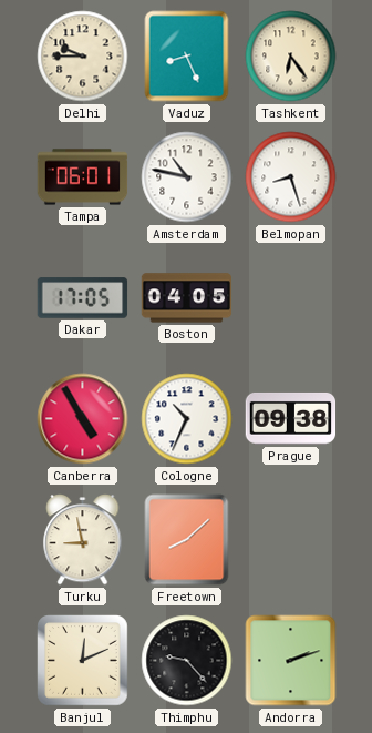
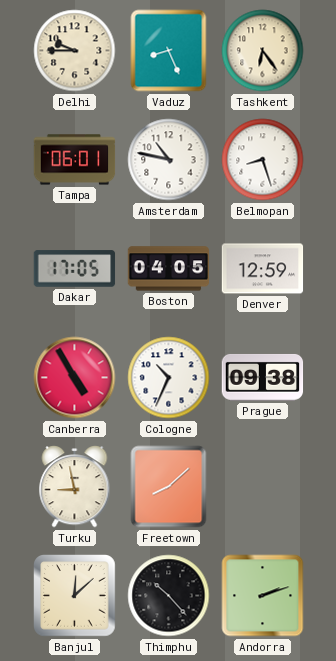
Denver: none -> 12:59
Banjul: 12:11 -> 12:08
Thimphu: 9:23 -> 10:23
